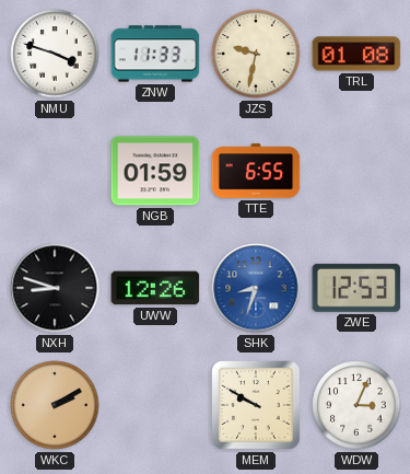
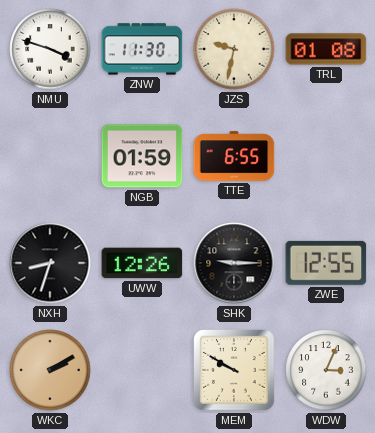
ZNW: 11:33 -> 11:30
NXH: 8:48 -> 8:33
SHK: 8:33 -> 9:15
SHK dial: blue -> black
ZWE: 12:53 -> 12:55
